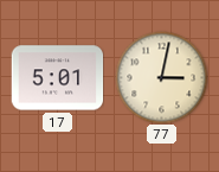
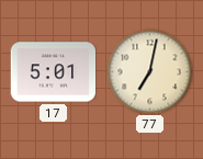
77: 3:02 -> 7:02
